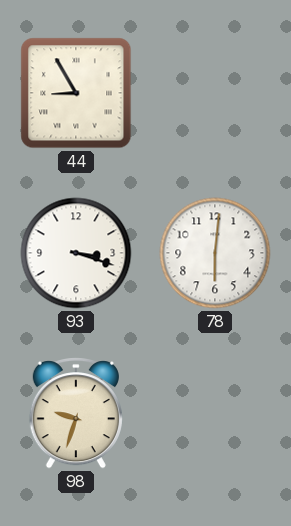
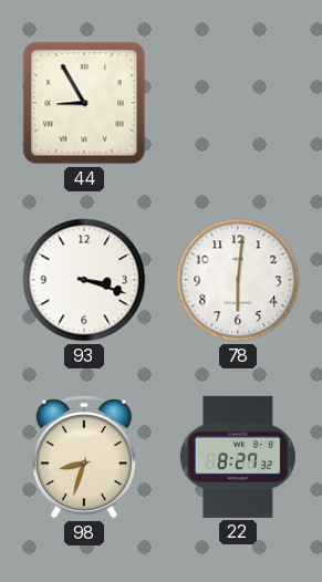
98: 9:33 -> 8:33
22: none -> 8:27
